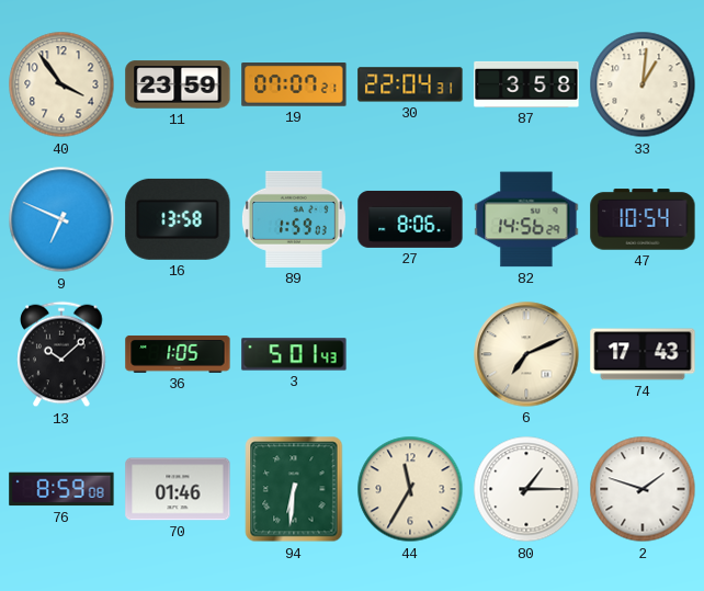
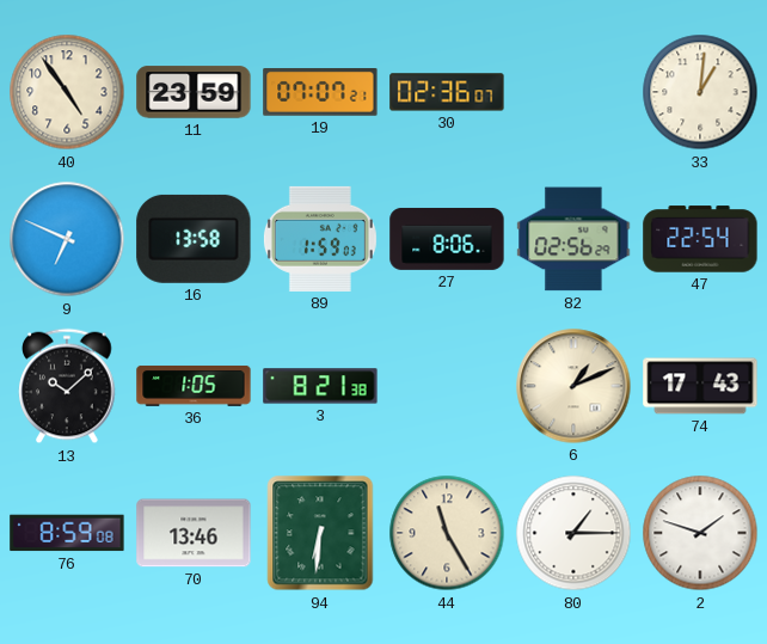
40: 3:54 -> 4:54
30: 22:04 -> 02:36
87: 3:58 -> none
82: 14:56 -> 02:56
47: 10:54 -> 22:54
3: 5:01 -> 8:21
6: 7:11 -> 1:11
70: 01:46 -> 13:46
44: 11:35 -> 11:25
